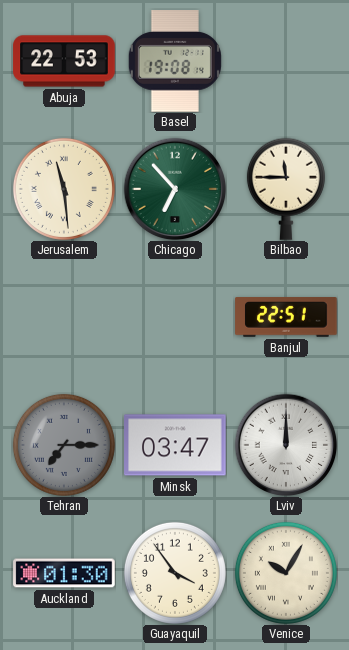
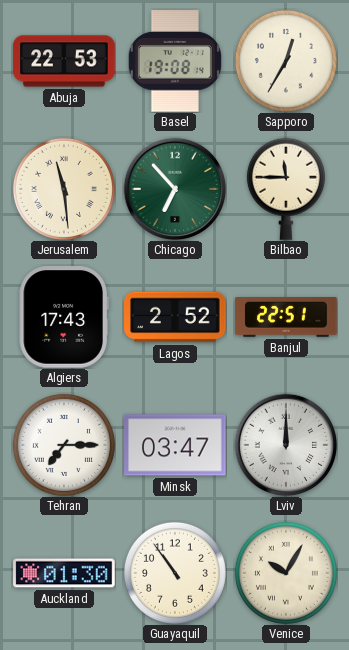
Sapporo: none -> 12:35
Algiers: none -> 17:43
Lagos: none -> 2:52
Tehran dial: grey -> white
Guayaquil: 3:54 -> 10:54
